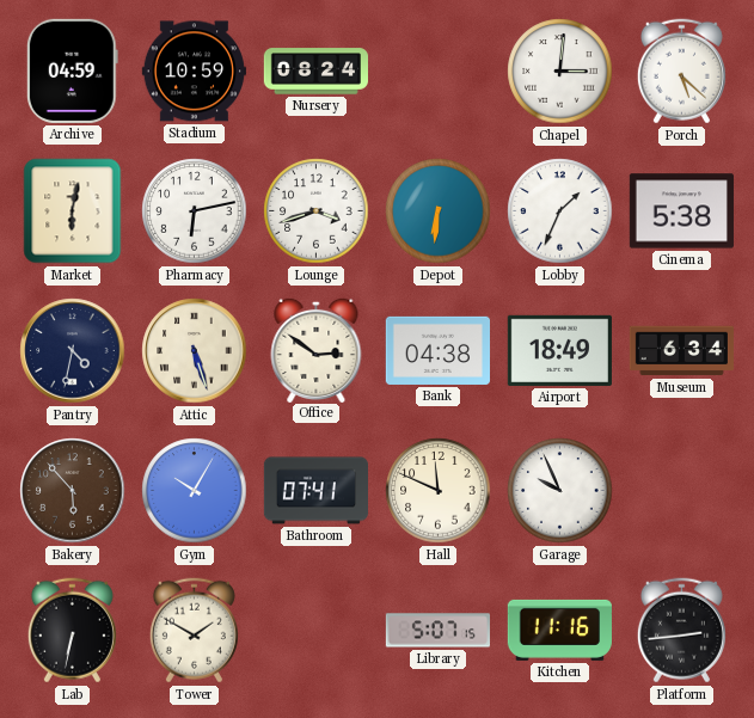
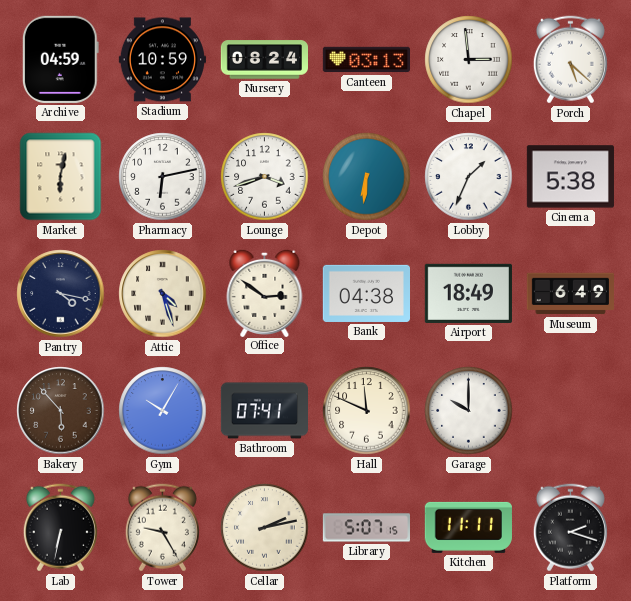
Canteen: none -> 03:13
Chapel: 3:01 -> 2:59
Pantry: 4:32 -> 4:17
Attic: 5:27 -> 4:27
Museum: 6:34 -> 6:49
Garage: 9:56 -> 10:00
Tower: 1:50 -> 9:25
Cellar: none -> 2:13
Kitchen: 11:16 -> 11:11
Platform: 2:44 -> 2:18
